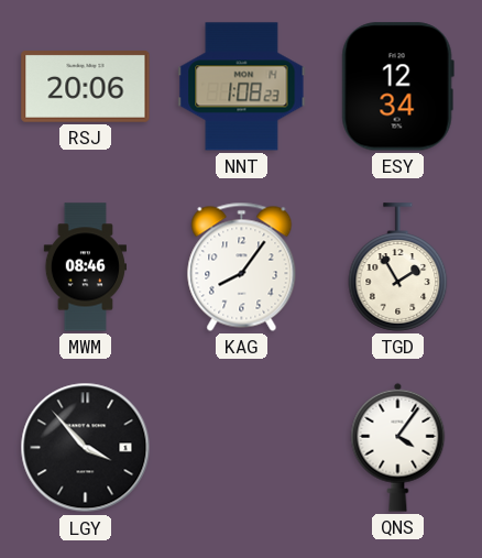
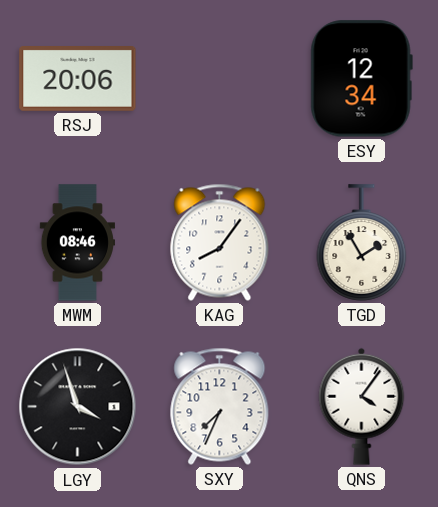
NNT: 1:08 -> none
LGY: 3:53 -> 3:57
SXY: none -> 7:34
